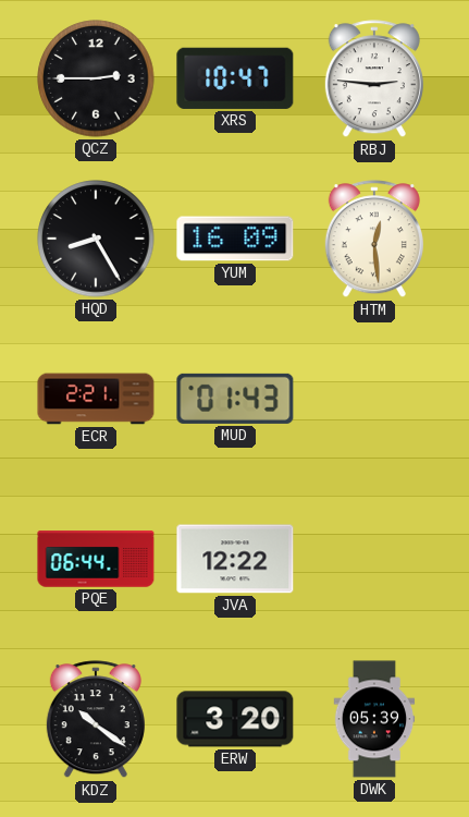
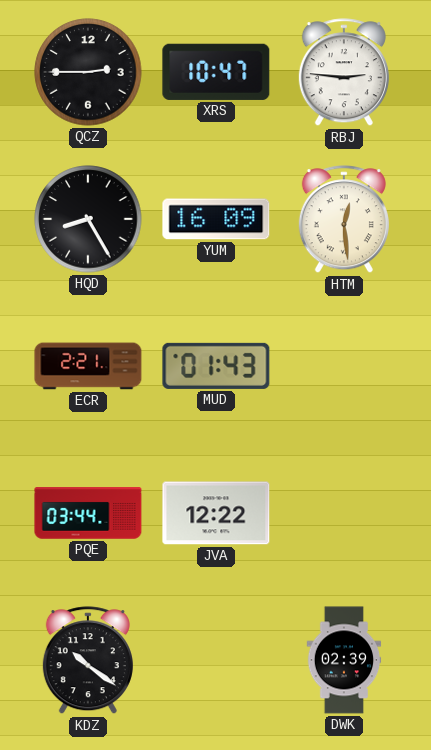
PQE: 06:44 -> 03:44
ERW: 3:20 -> none
DWK: 05:39 -> 02:39
